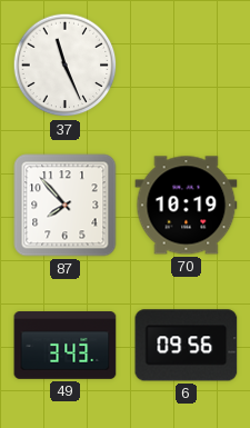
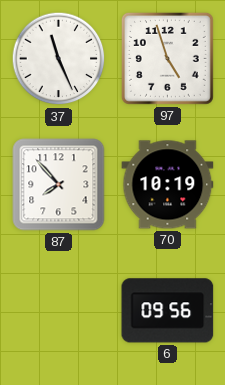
97: none -> 4:57
49: 3:43 -> none
